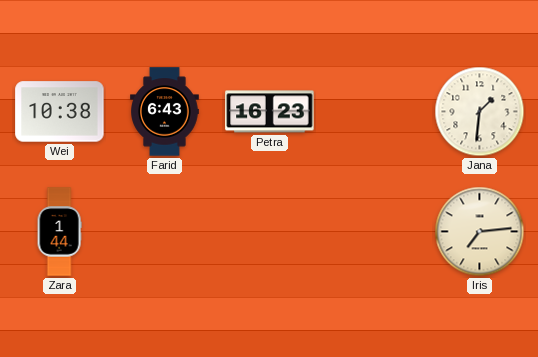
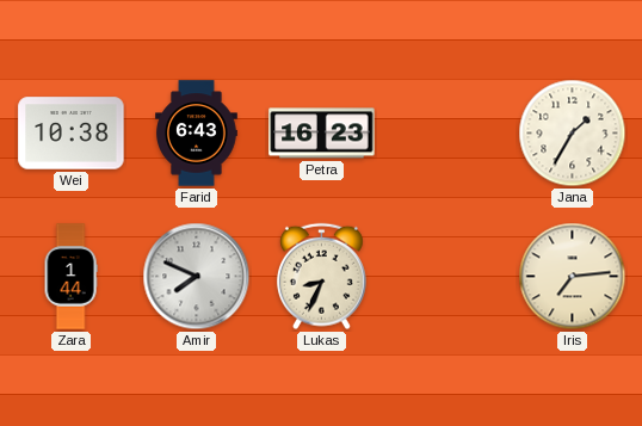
Jana: 1:31 -> 1:35
Amir: none -> 7:49
Lukas: none -> 8:34
